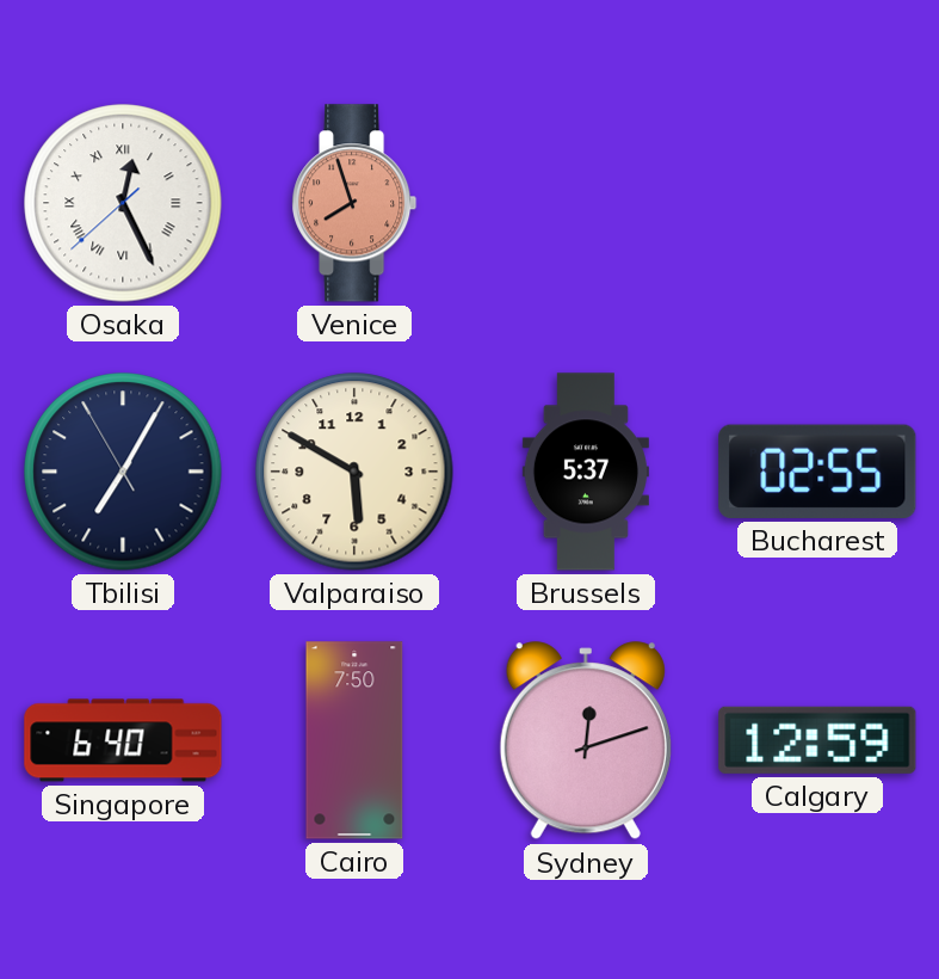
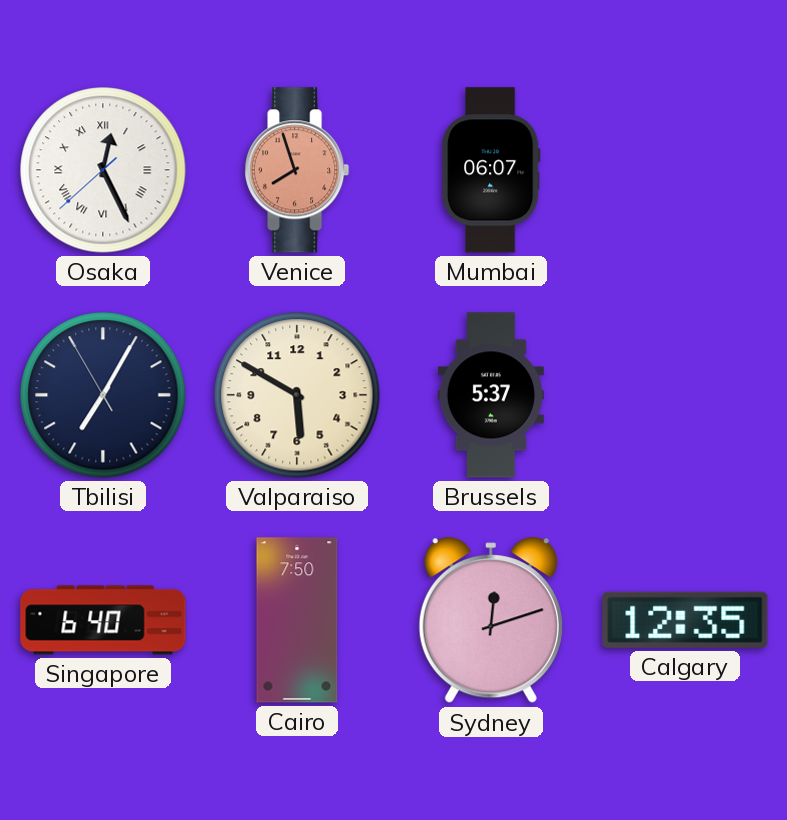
Mumbai: none -> 06:07
Bucharest: 02:55 -> none
Calgary: 12:59 -> 12:35
